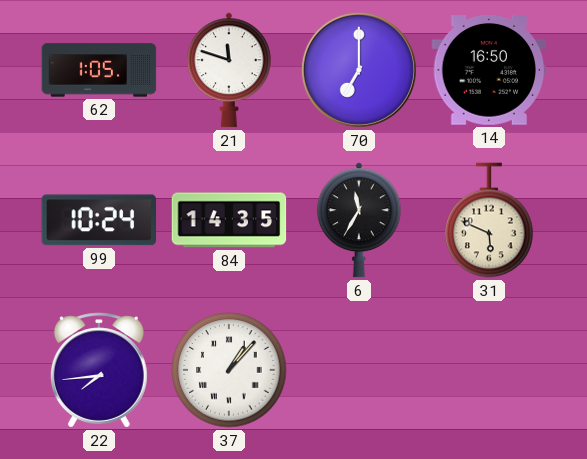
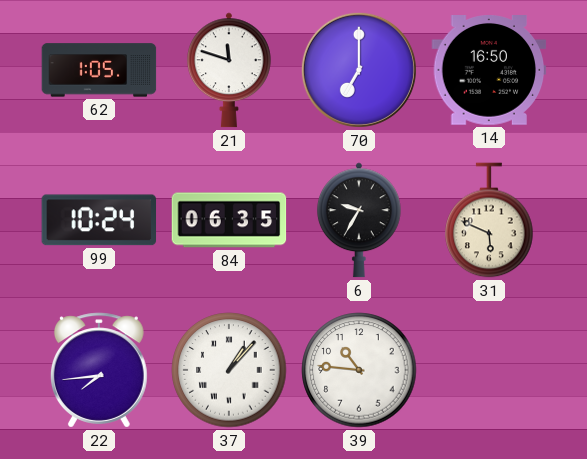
84: 14:35 -> 06:35
6: 11:35 -> 9:35
39: none -> 10:46
